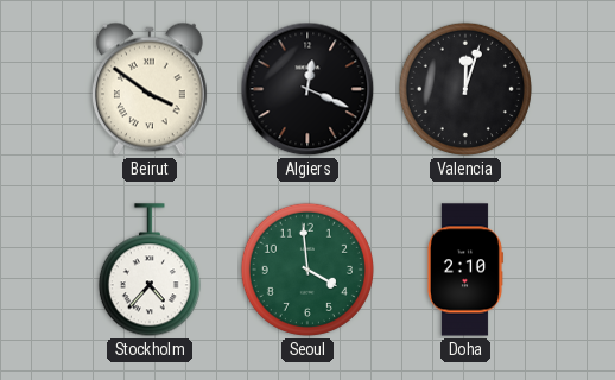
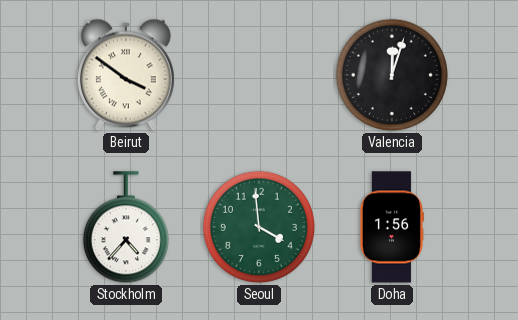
Algiers: 12:19 -> none
Doha: 2:10 -> 1:56
